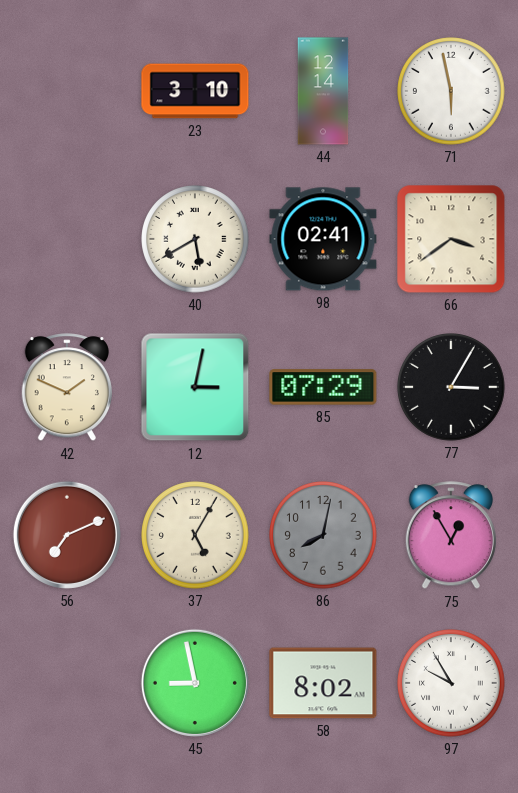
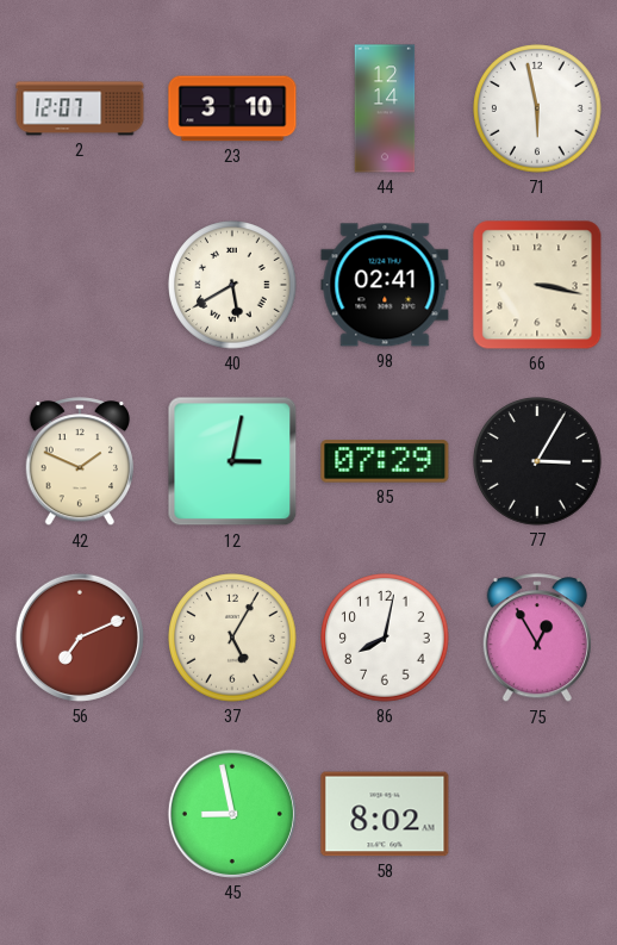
2: none -> 12:07
66: 3:39 -> 3:17
86 dial: grey -> white
97: 9:55 -> none
